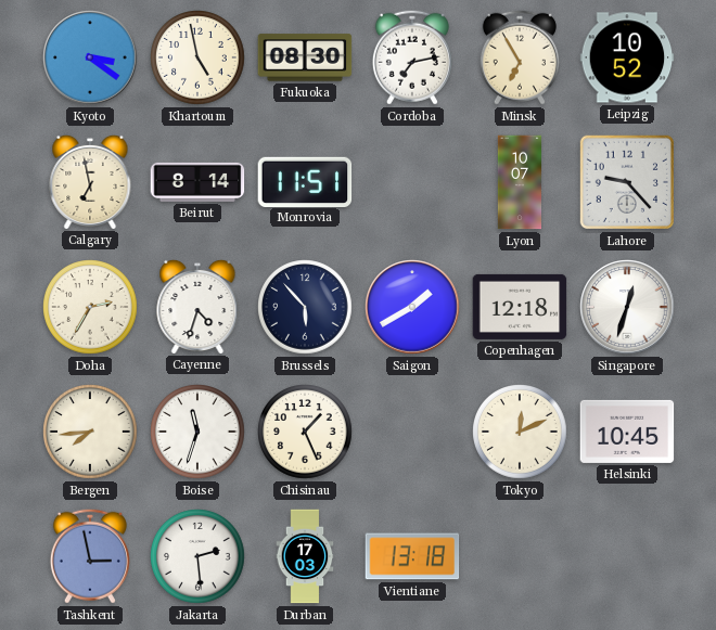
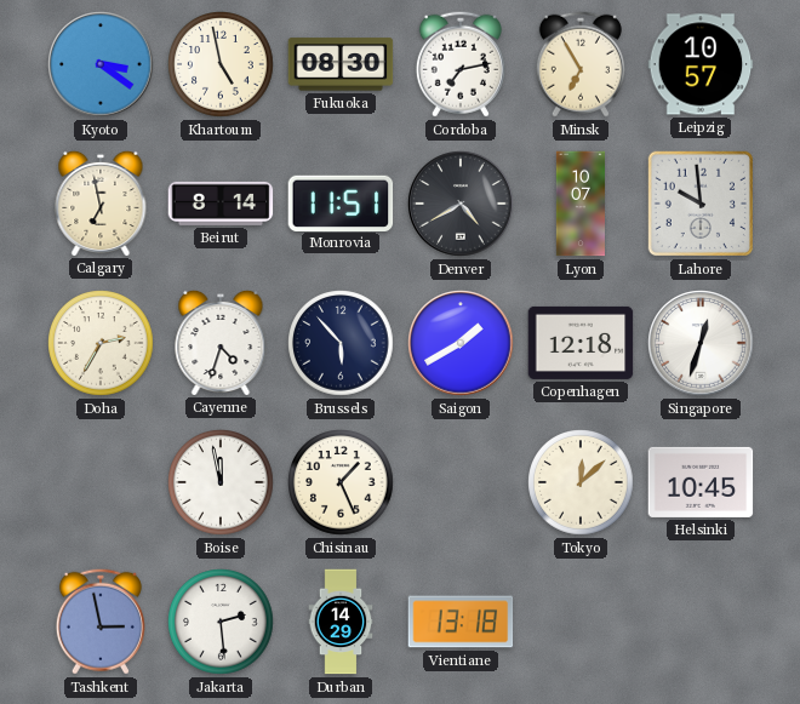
Leipzig: 10:52 -> 10:57
Denver: none -> 4:40
Lahore: 9:23 -> 9:59
Bergen: 7:44 -> none
Boise: 11:33 -> 11:58
Tokyo: 12:11 -> 12:08
Durban: 17:03 -> 14:29
